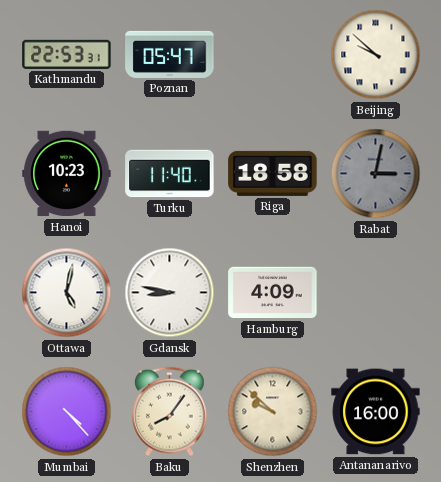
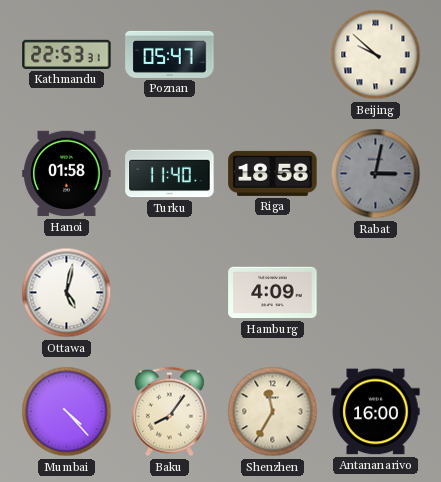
Hanoi: 10:23 -> 01:58
Gdansk: 8:47 -> none
Shenzhen: 9:52 -> 11:35
